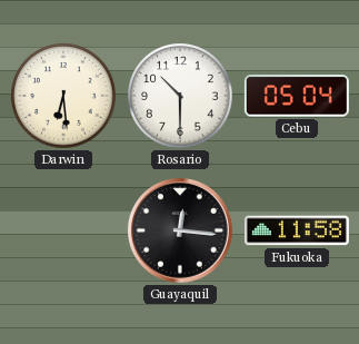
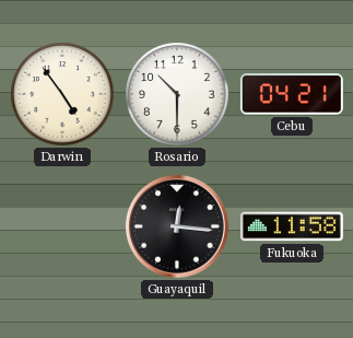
Darwin: 6:29 -> 4:54
Cebu: 05:04 -> 04:21
